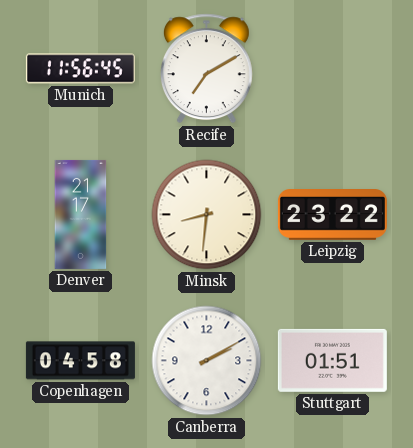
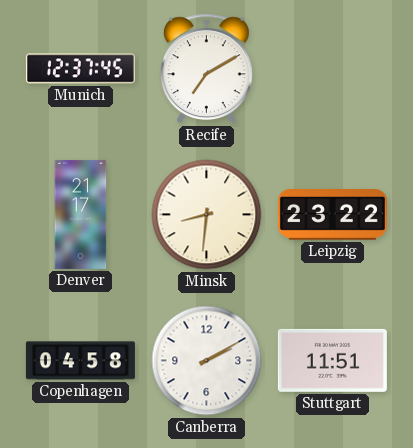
Munich: 11:56 -> 12:37
Stuttgart: 01:51 -> 11:51
